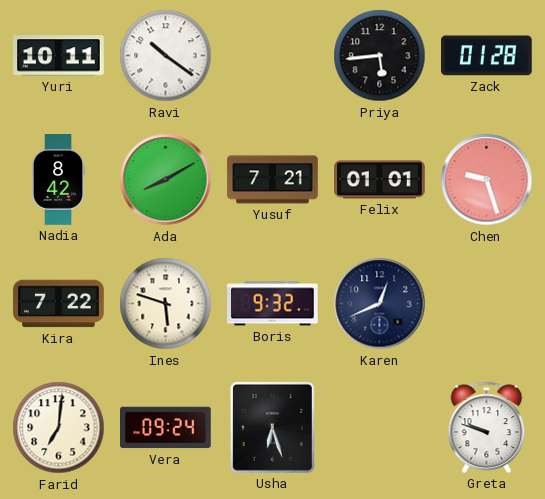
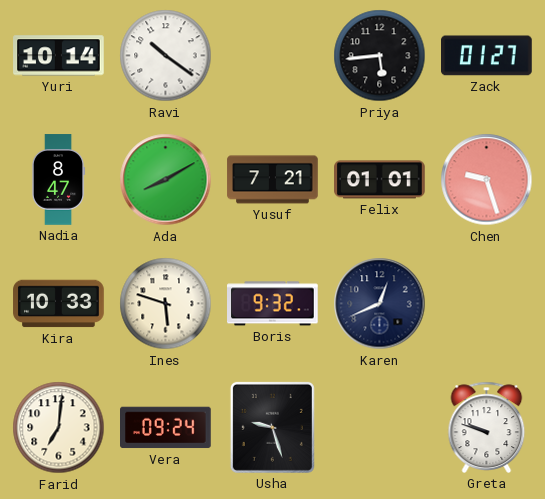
Yuri: 10:11 -> 10:14
Zack: 01:28 -> 01:27
Nadia: 8:42 -> 8:47
Kira: 7:22 -> 10:33
Usha: 6:27 -> 9:27
